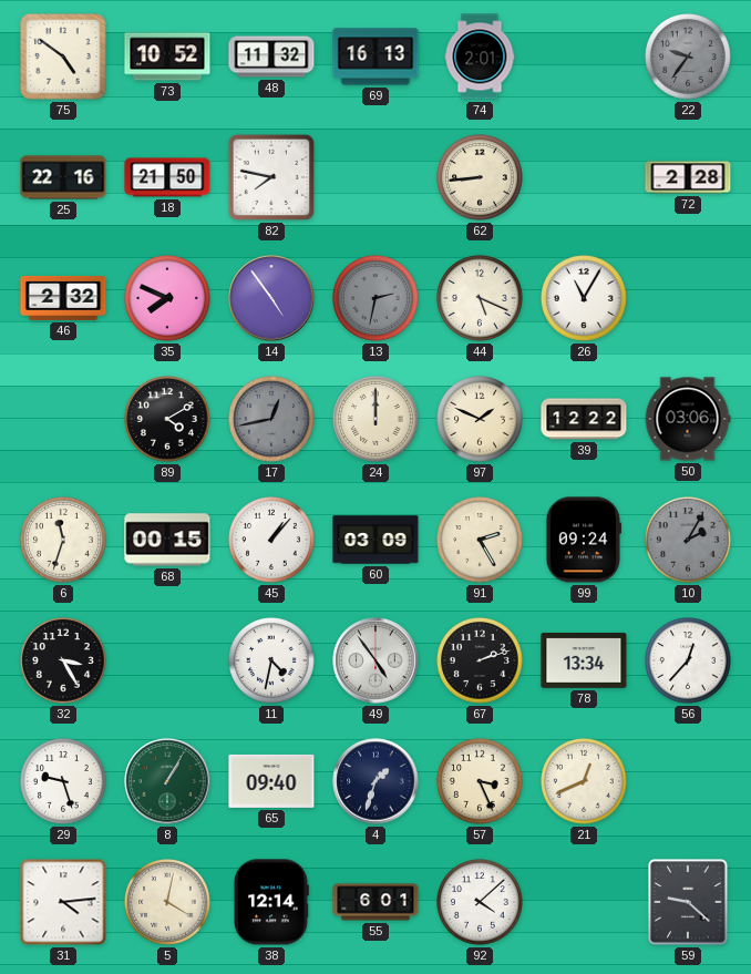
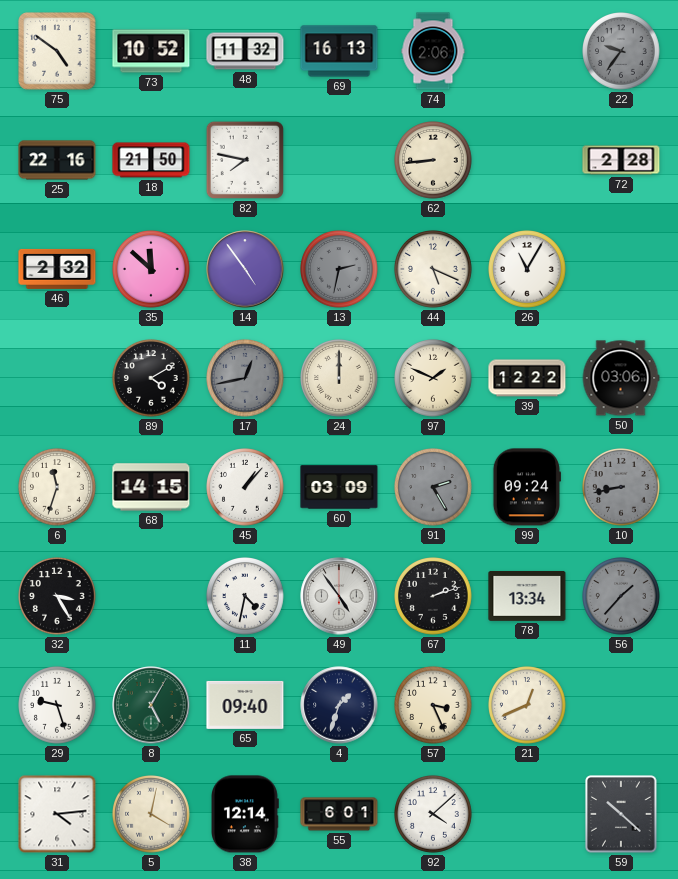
74: 2:01 -> 2:06
35: 7:49 -> 11:52
68: 00:15 -> 14:15
91 dial: cream -> grey
10: 2:05 -> 8:43
56: 12:37 -> 1:37
56 dial: white -> grey
8: 1:05 -> 5:05
59: 9:22 -> 10:22
